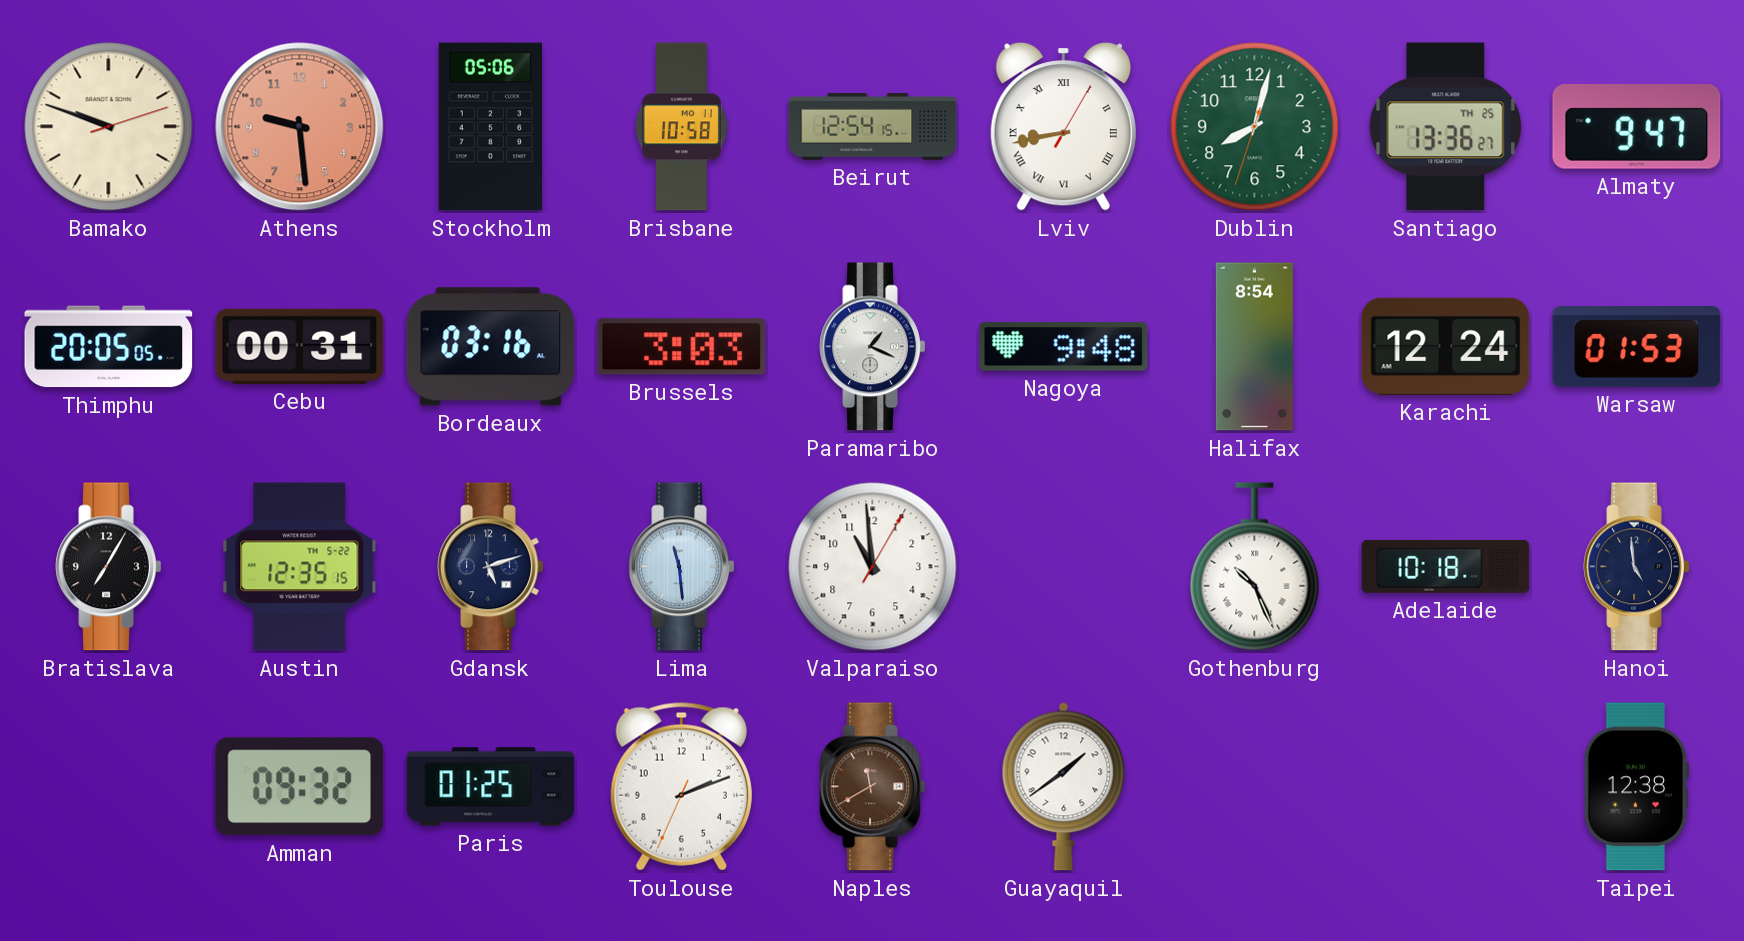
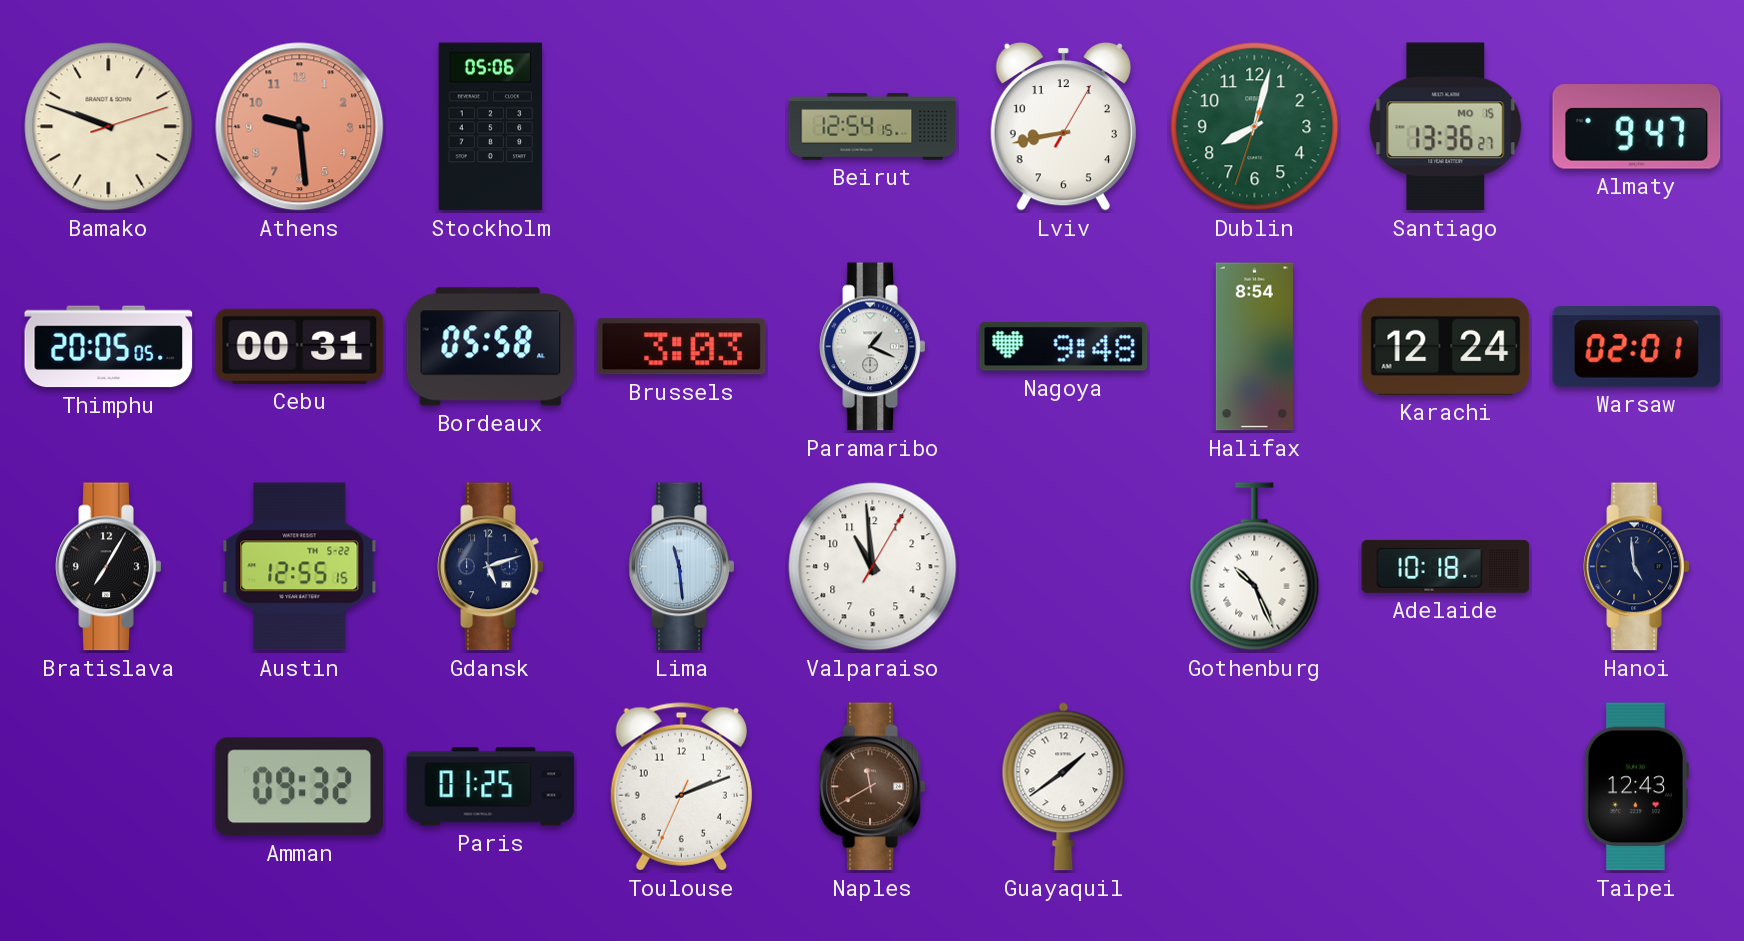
Brisbane: 10:58 -> none
Lviv numerals: Roman -> Arabic
Santiago date: TH 25 -> MO 15
Bordeaux: 03:16 -> 05:58
Warsaw: 01:53 -> 02:01
Austin: 12:35 -> 12:55
Taipei: 12:38 -> 12:43
